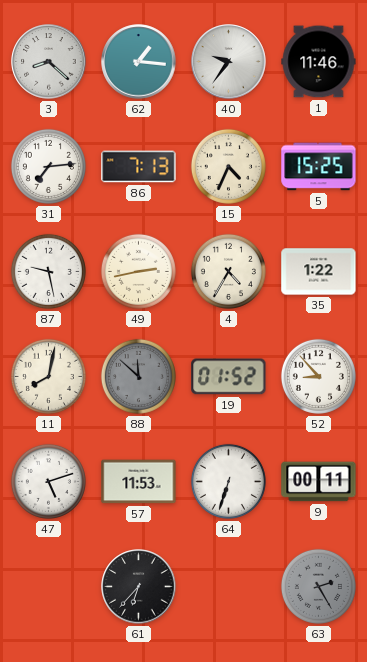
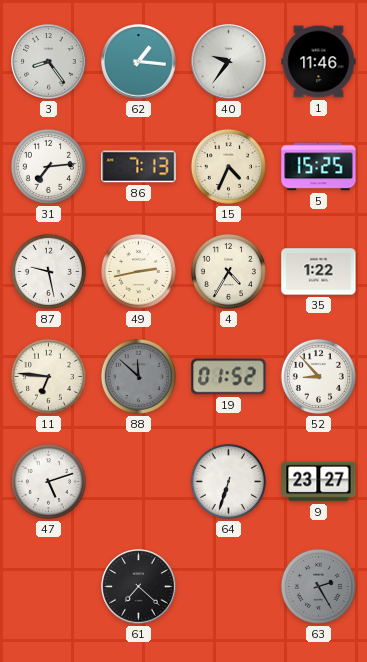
3: 8:22 -> 8:24
11: 8:02 -> 6:46
57: 11:53 -> none
9: 00:11 -> 23:27
61: 6:37 -> 7:22
